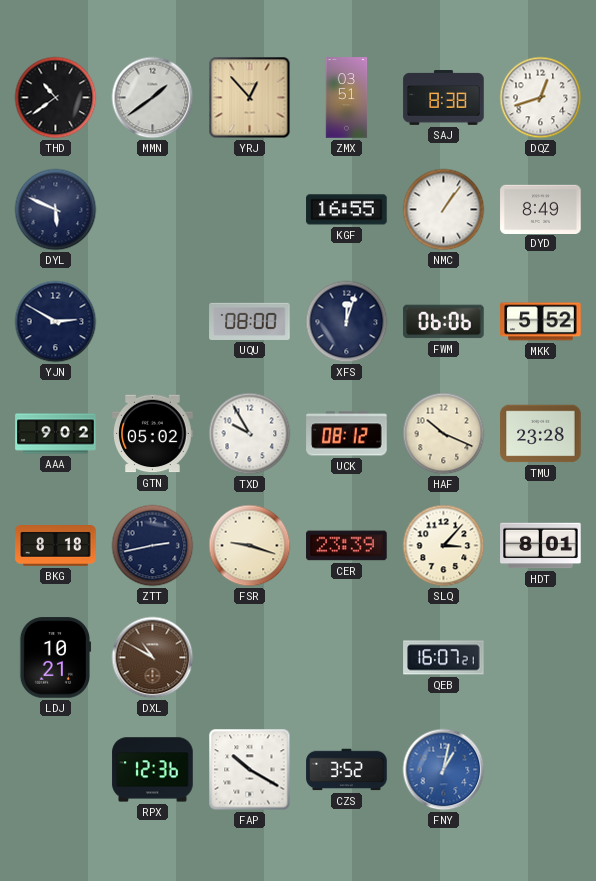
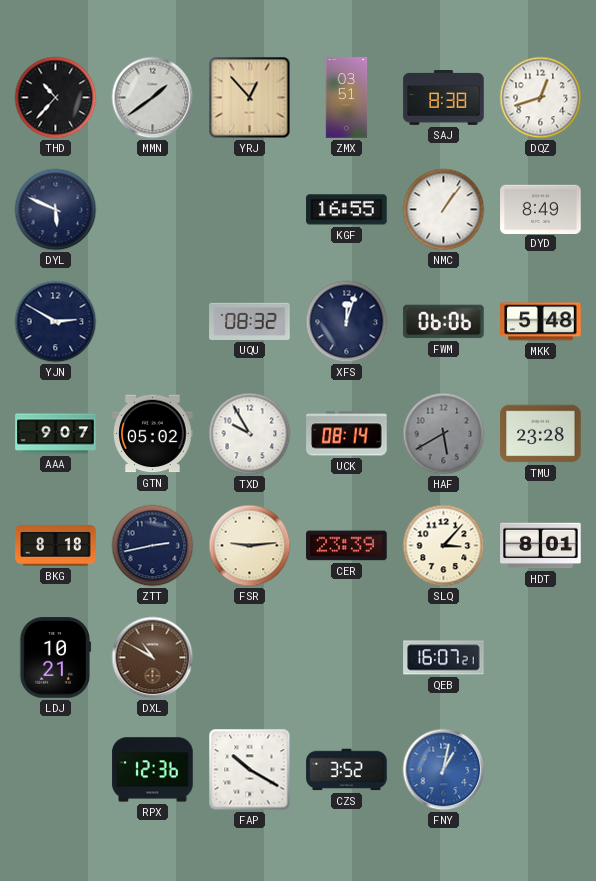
THD: 10:39 -> 10:37
UQU: 08:00 -> 08:32
MKK: 5:52 -> 5:48
AAA: 9:02 -> 9:07
UCK: 08:12 -> 08:14
HAF: 10:19 -> 5:40
HAF dial: cream -> grey
FSR: 9:18 -> 9:14
